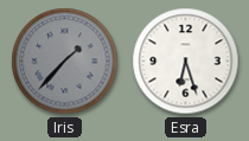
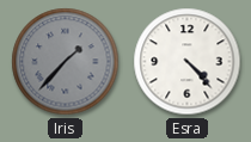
Esra: 6:27 -> 4:23
